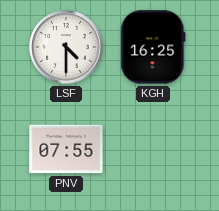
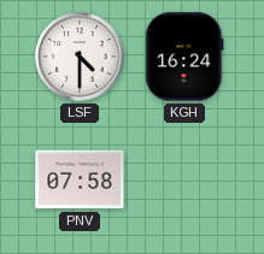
KGH: 16:25 -> 16:24
PNV: 07:55 -> 07:58
